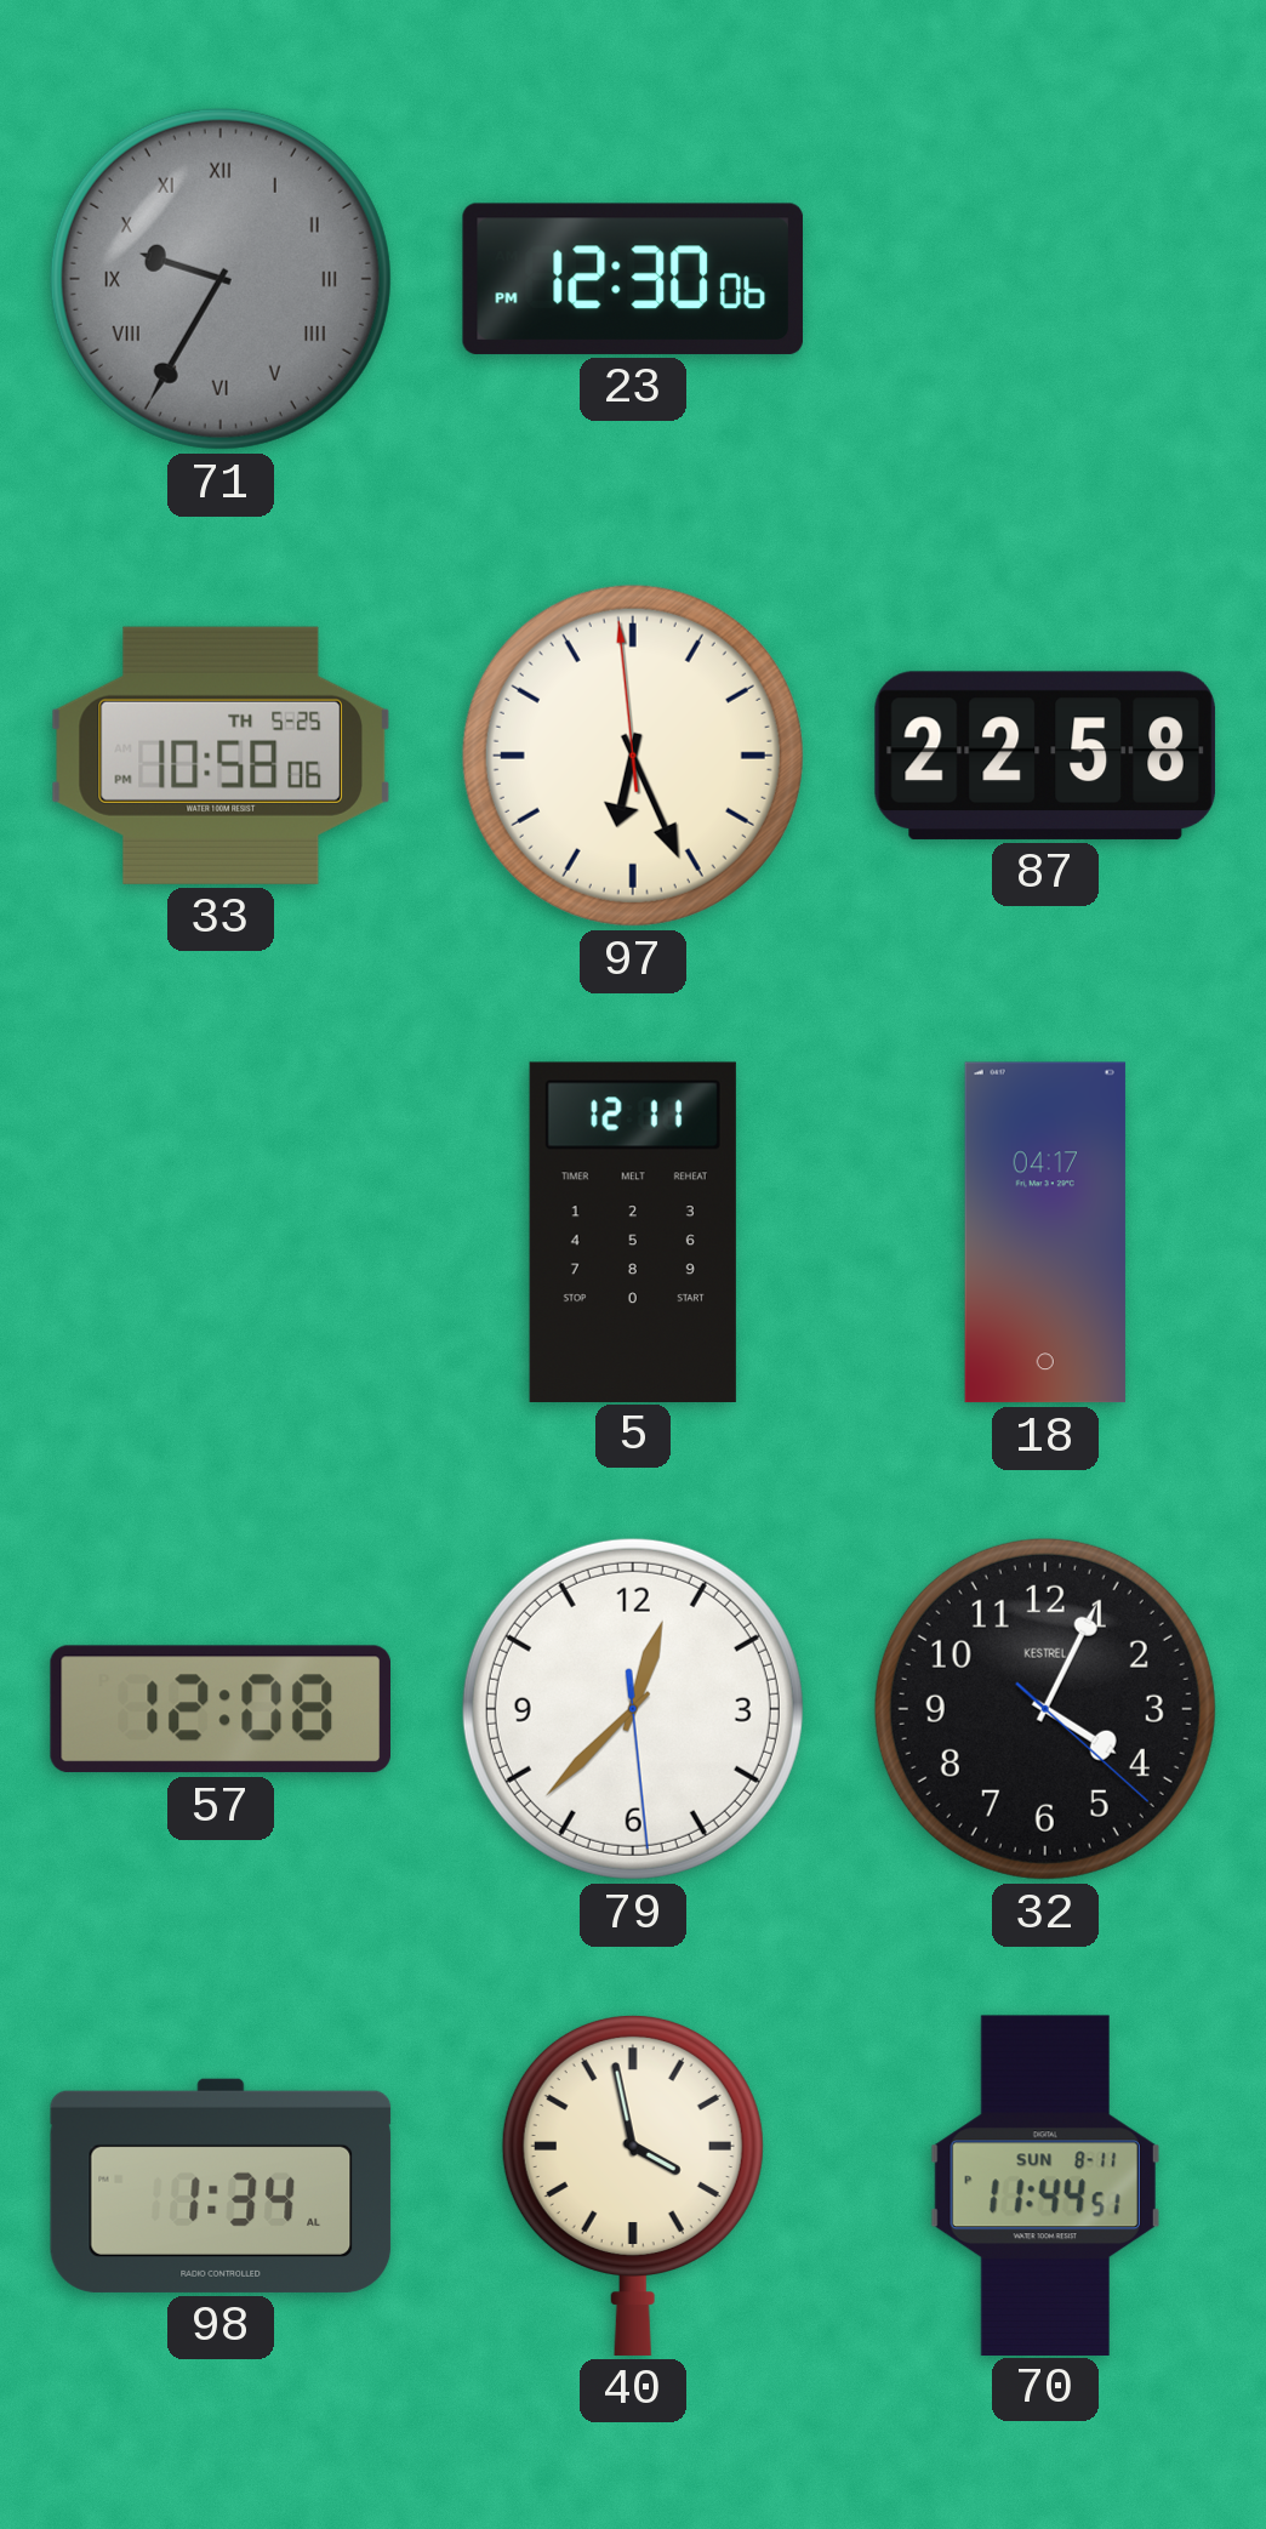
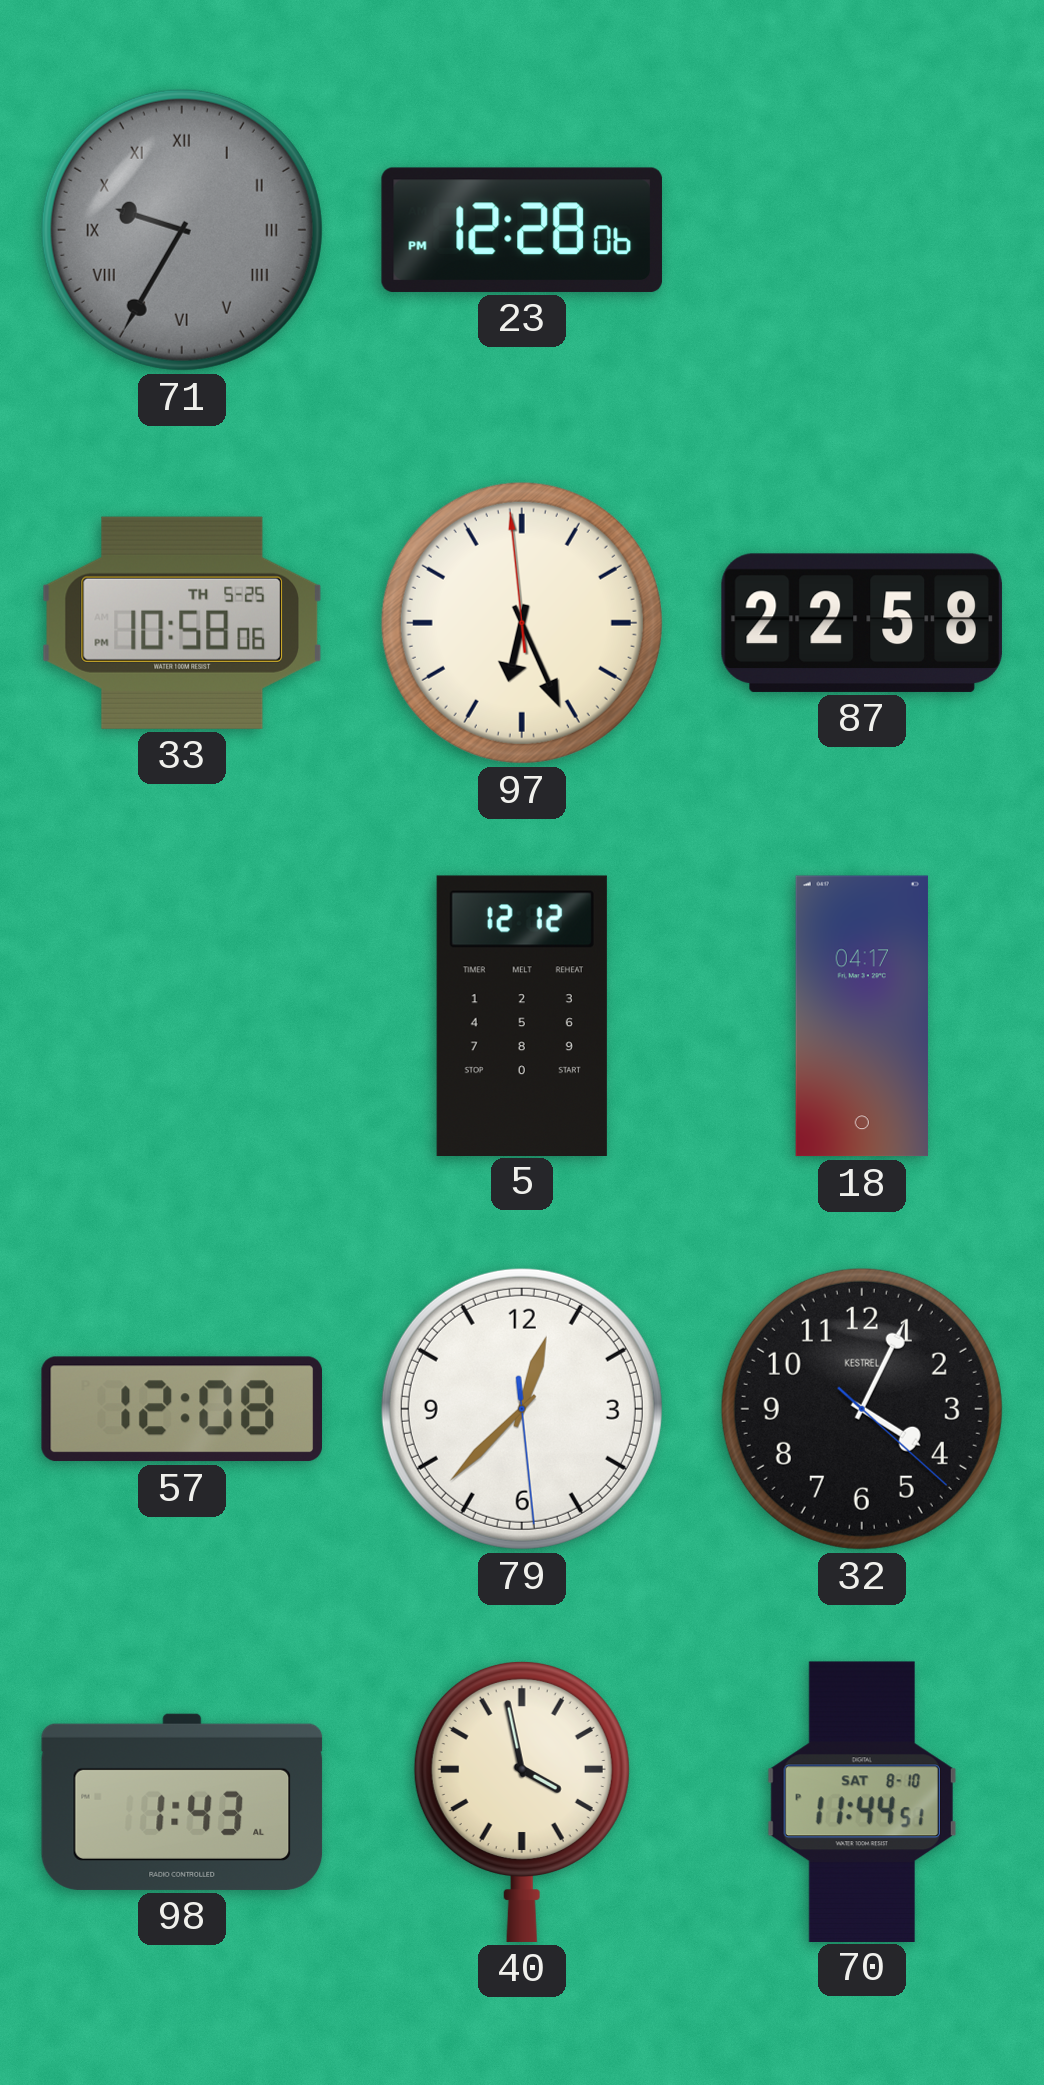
23: 12:30 -> 12:28
5: 12:11 -> 12:12
98: 1:34 -> 1:43
70 date: SUN 8-11 -> SAT 8-10
